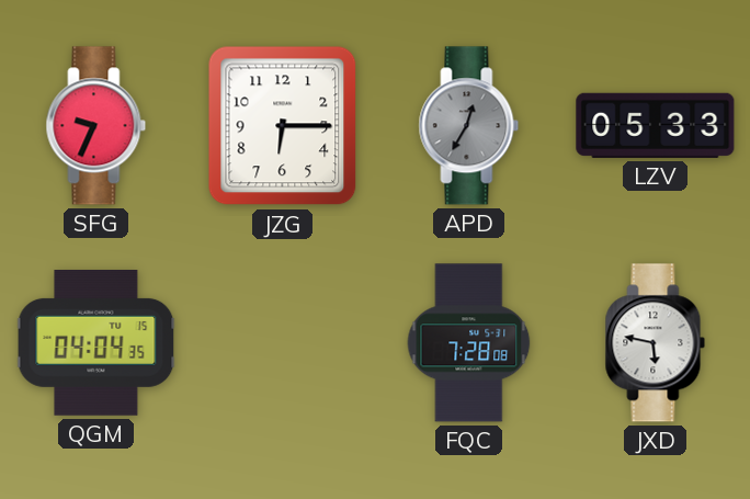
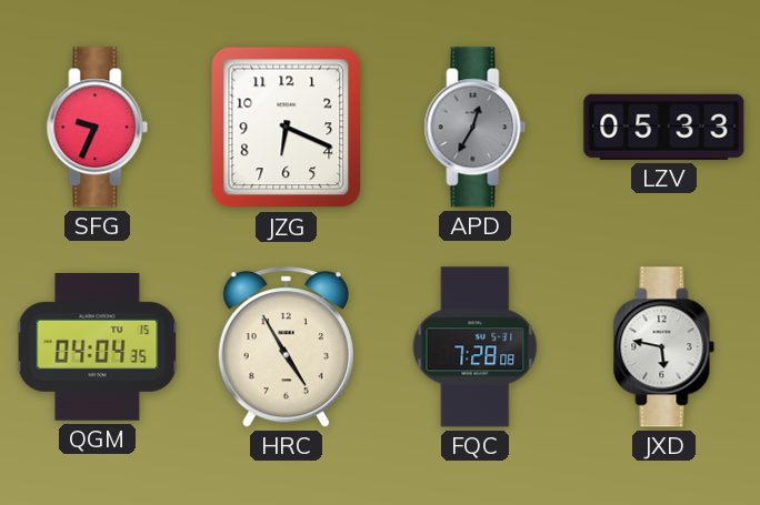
JZG: 6:15 -> 6:19
HRC: none -> 4:55
